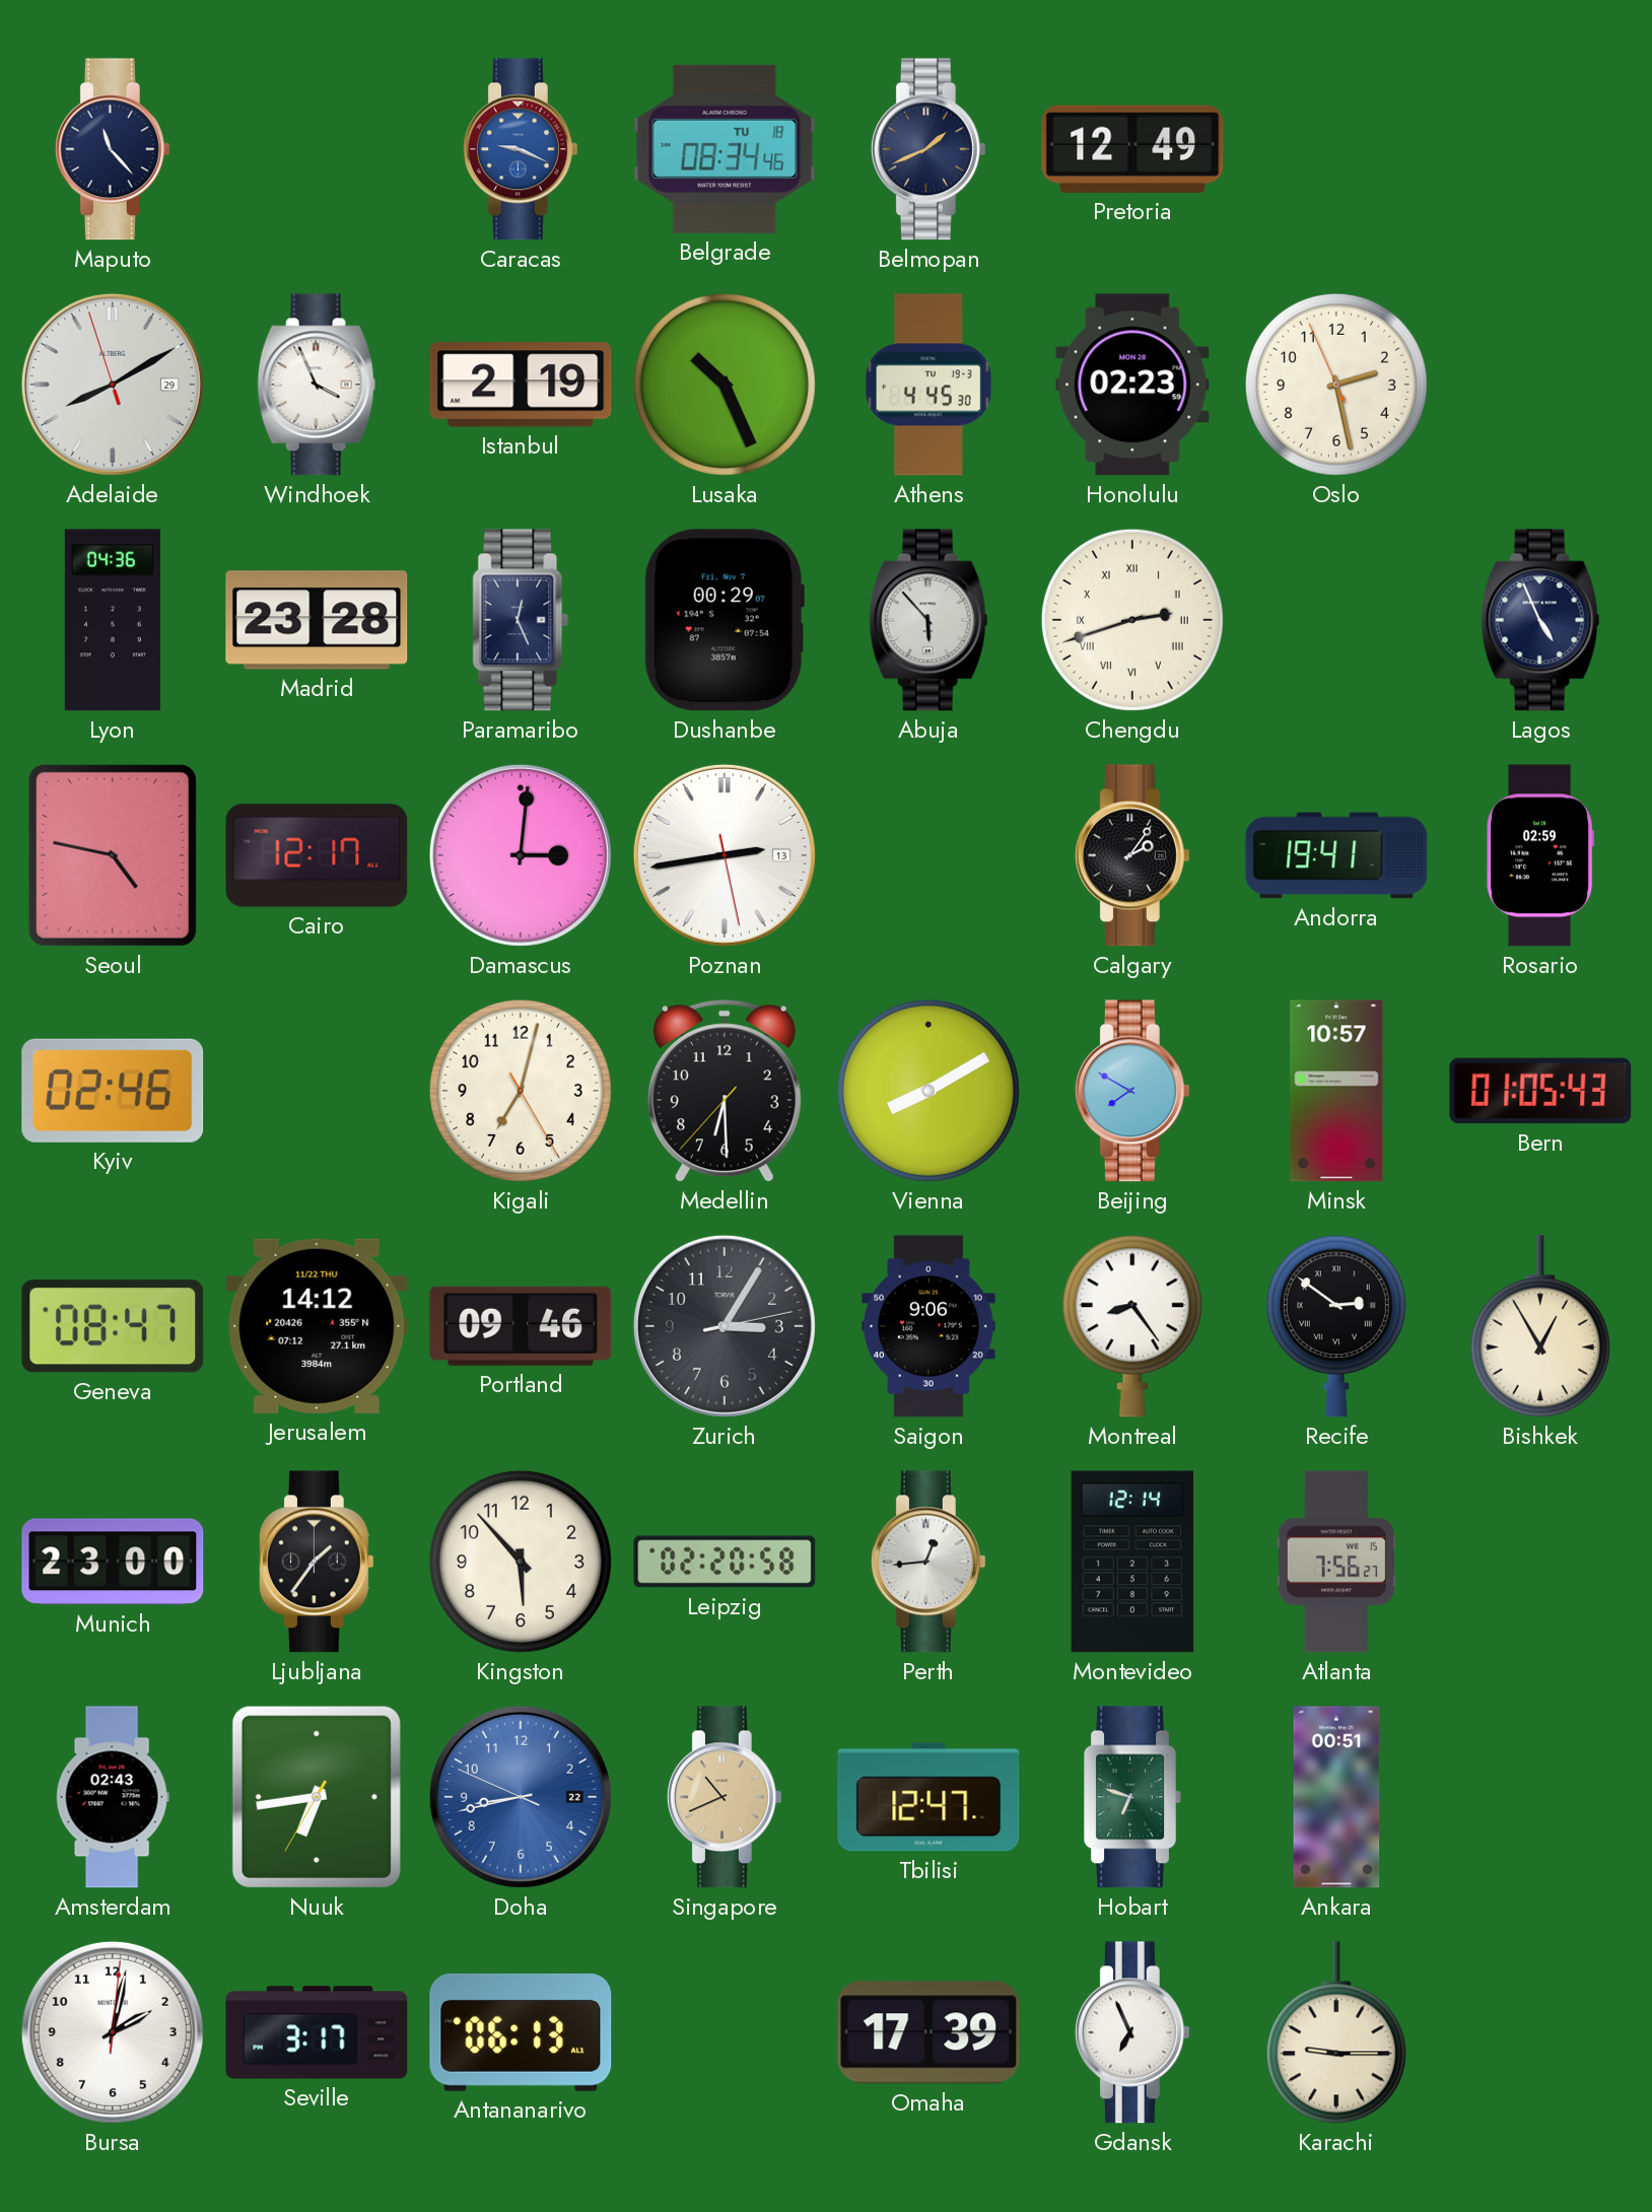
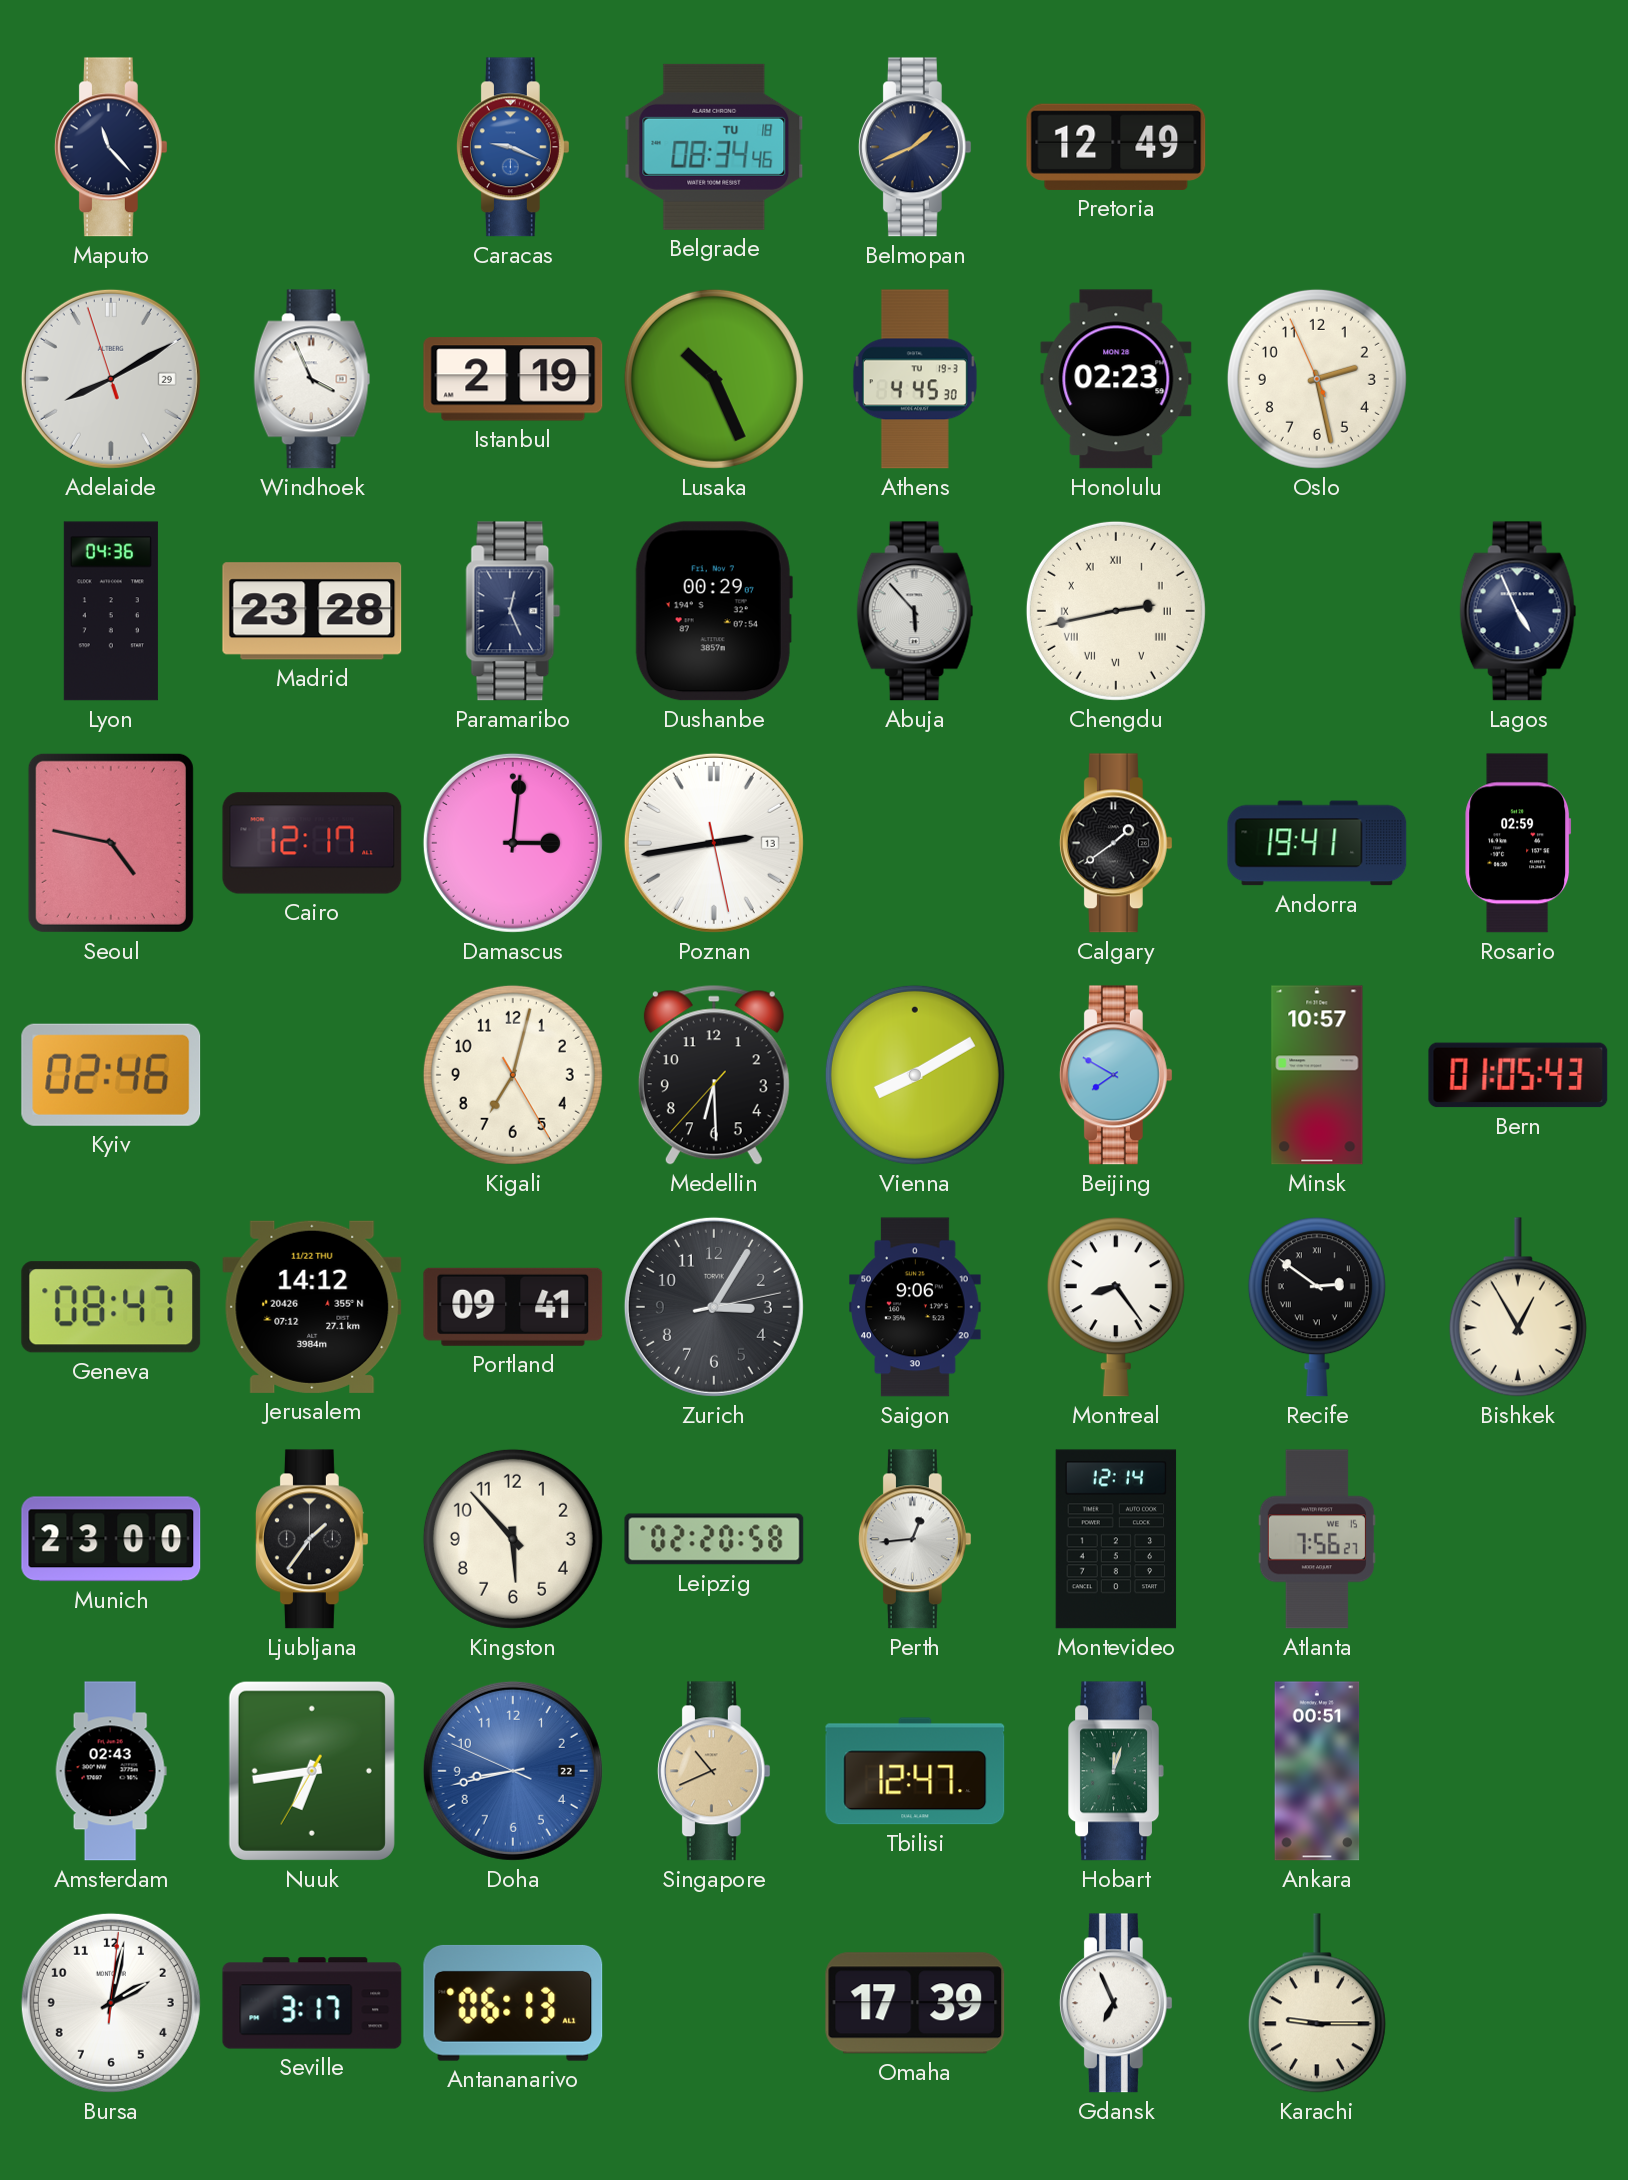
Chengdu: 2:42 -> 2:43
Calgary: 2:06 -> 1:39
Portland: 09:46 -> 09:41
Hobart: 6:48 -> 12:03
